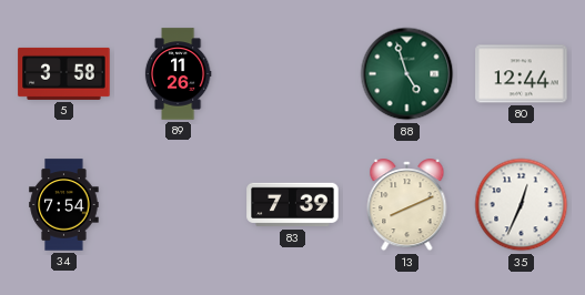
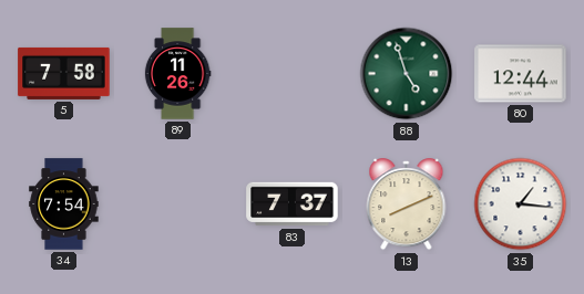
5: 3:58 -> 7:58
83: 7:39 -> 7:37
35: 12:34 -> 1:16
